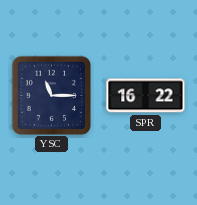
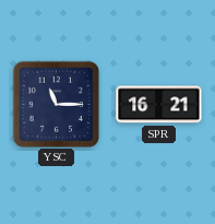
SPR: 16:22 -> 16:21
